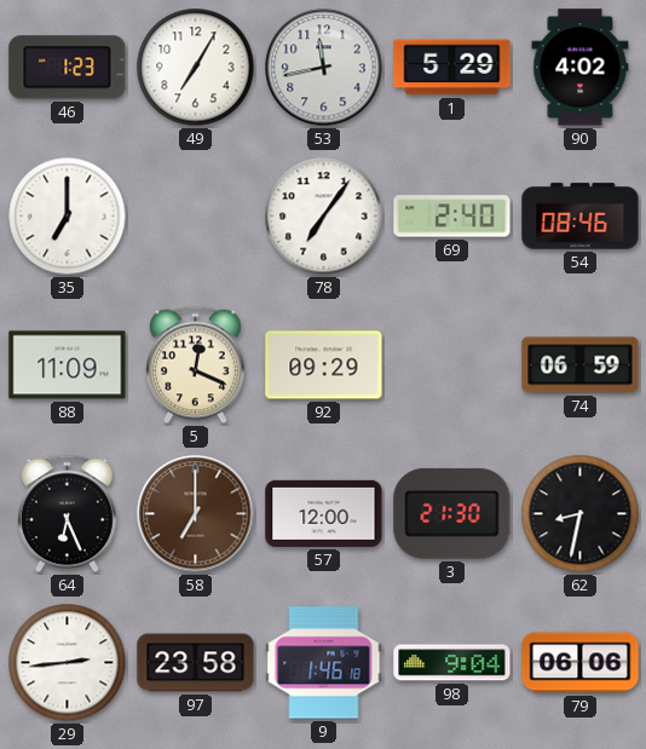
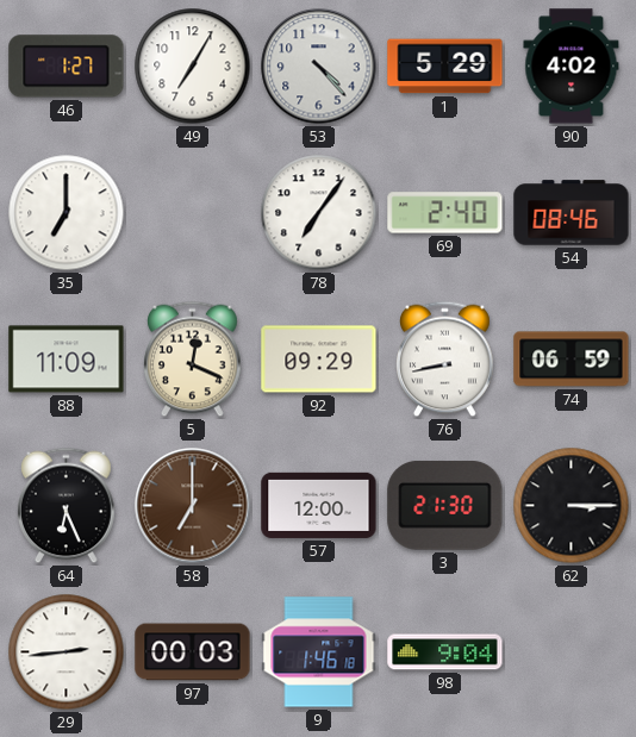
46: 1:23 -> 1:27
53: 11:43 -> 4:23
76: none -> 8:43
62: 8:32 -> 3:15
97: 23:58 -> 00:03
79: 06:06 -> none
